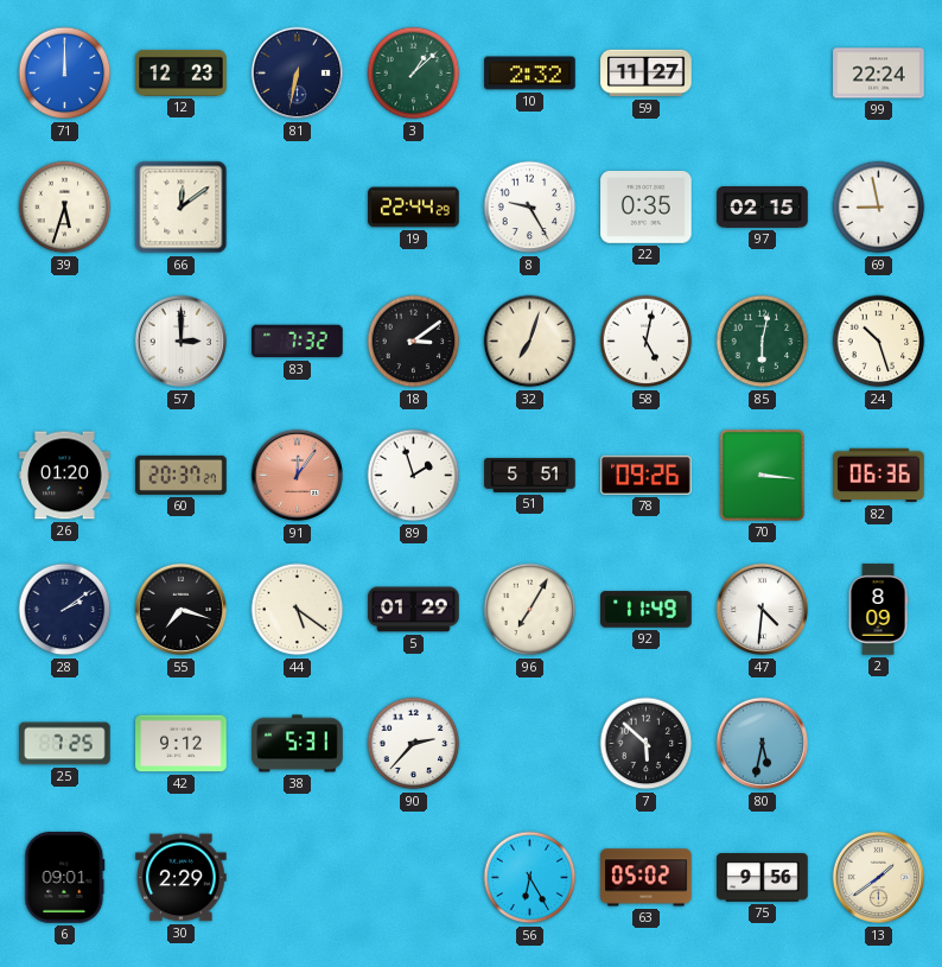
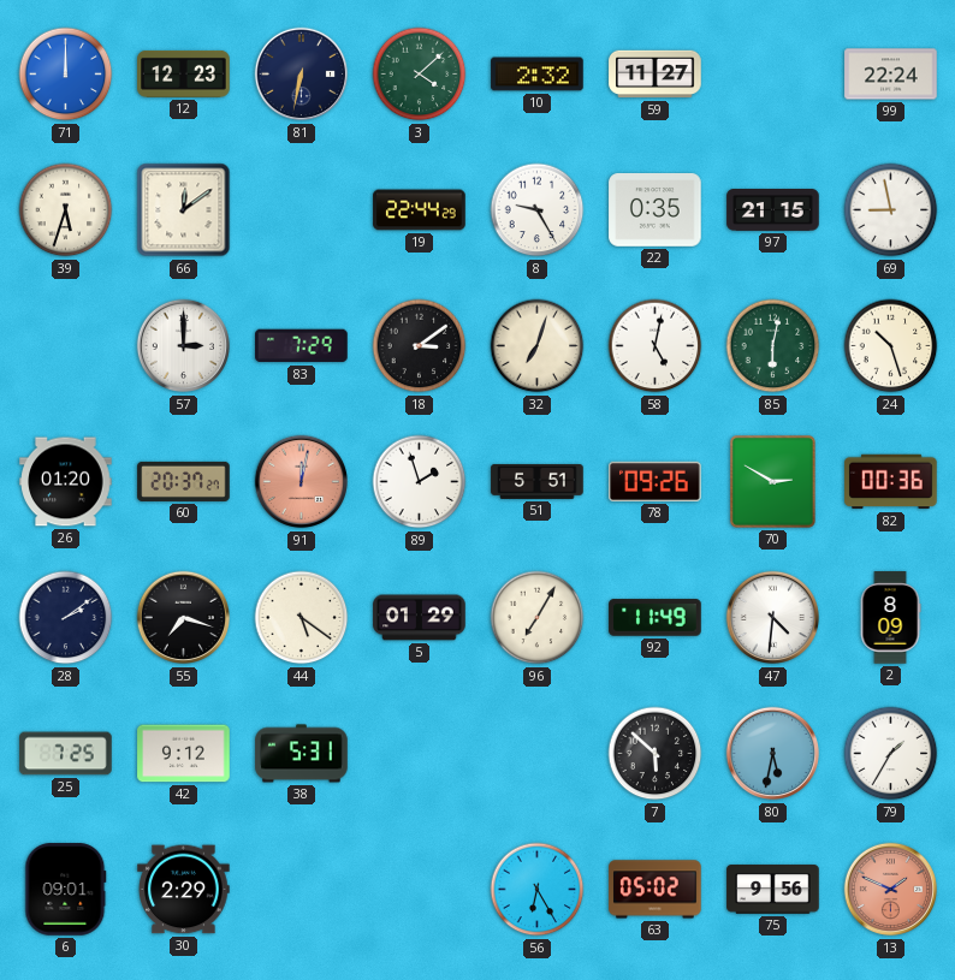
3: 1:08 -> 4:08
97: 02:15 -> 21:15
83: 7:32 -> 7:29
91: 12:06 -> 12:02
70: 3:16 -> 2:50
82: 06:36 -> 00:36
90: 2:37 -> none
79: none -> 1:35
13: 1:39 -> 1:49
13 dial: cream -> salmon
